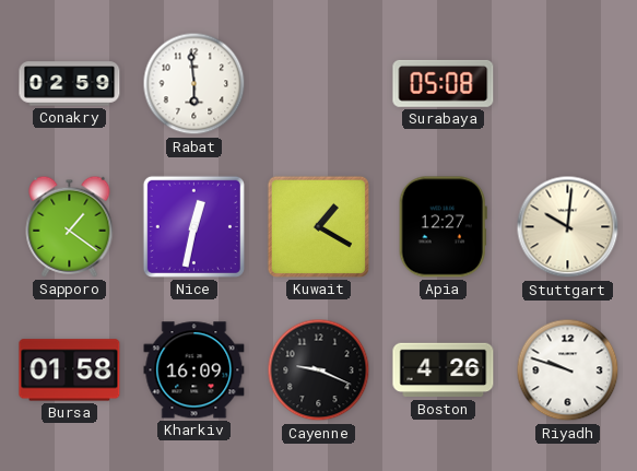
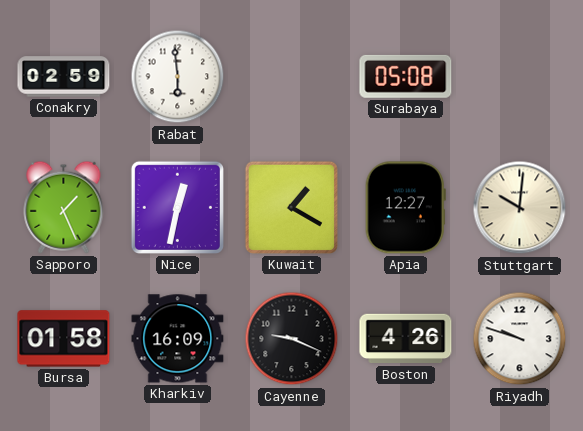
Sapporo: 1:21 -> 1:26
